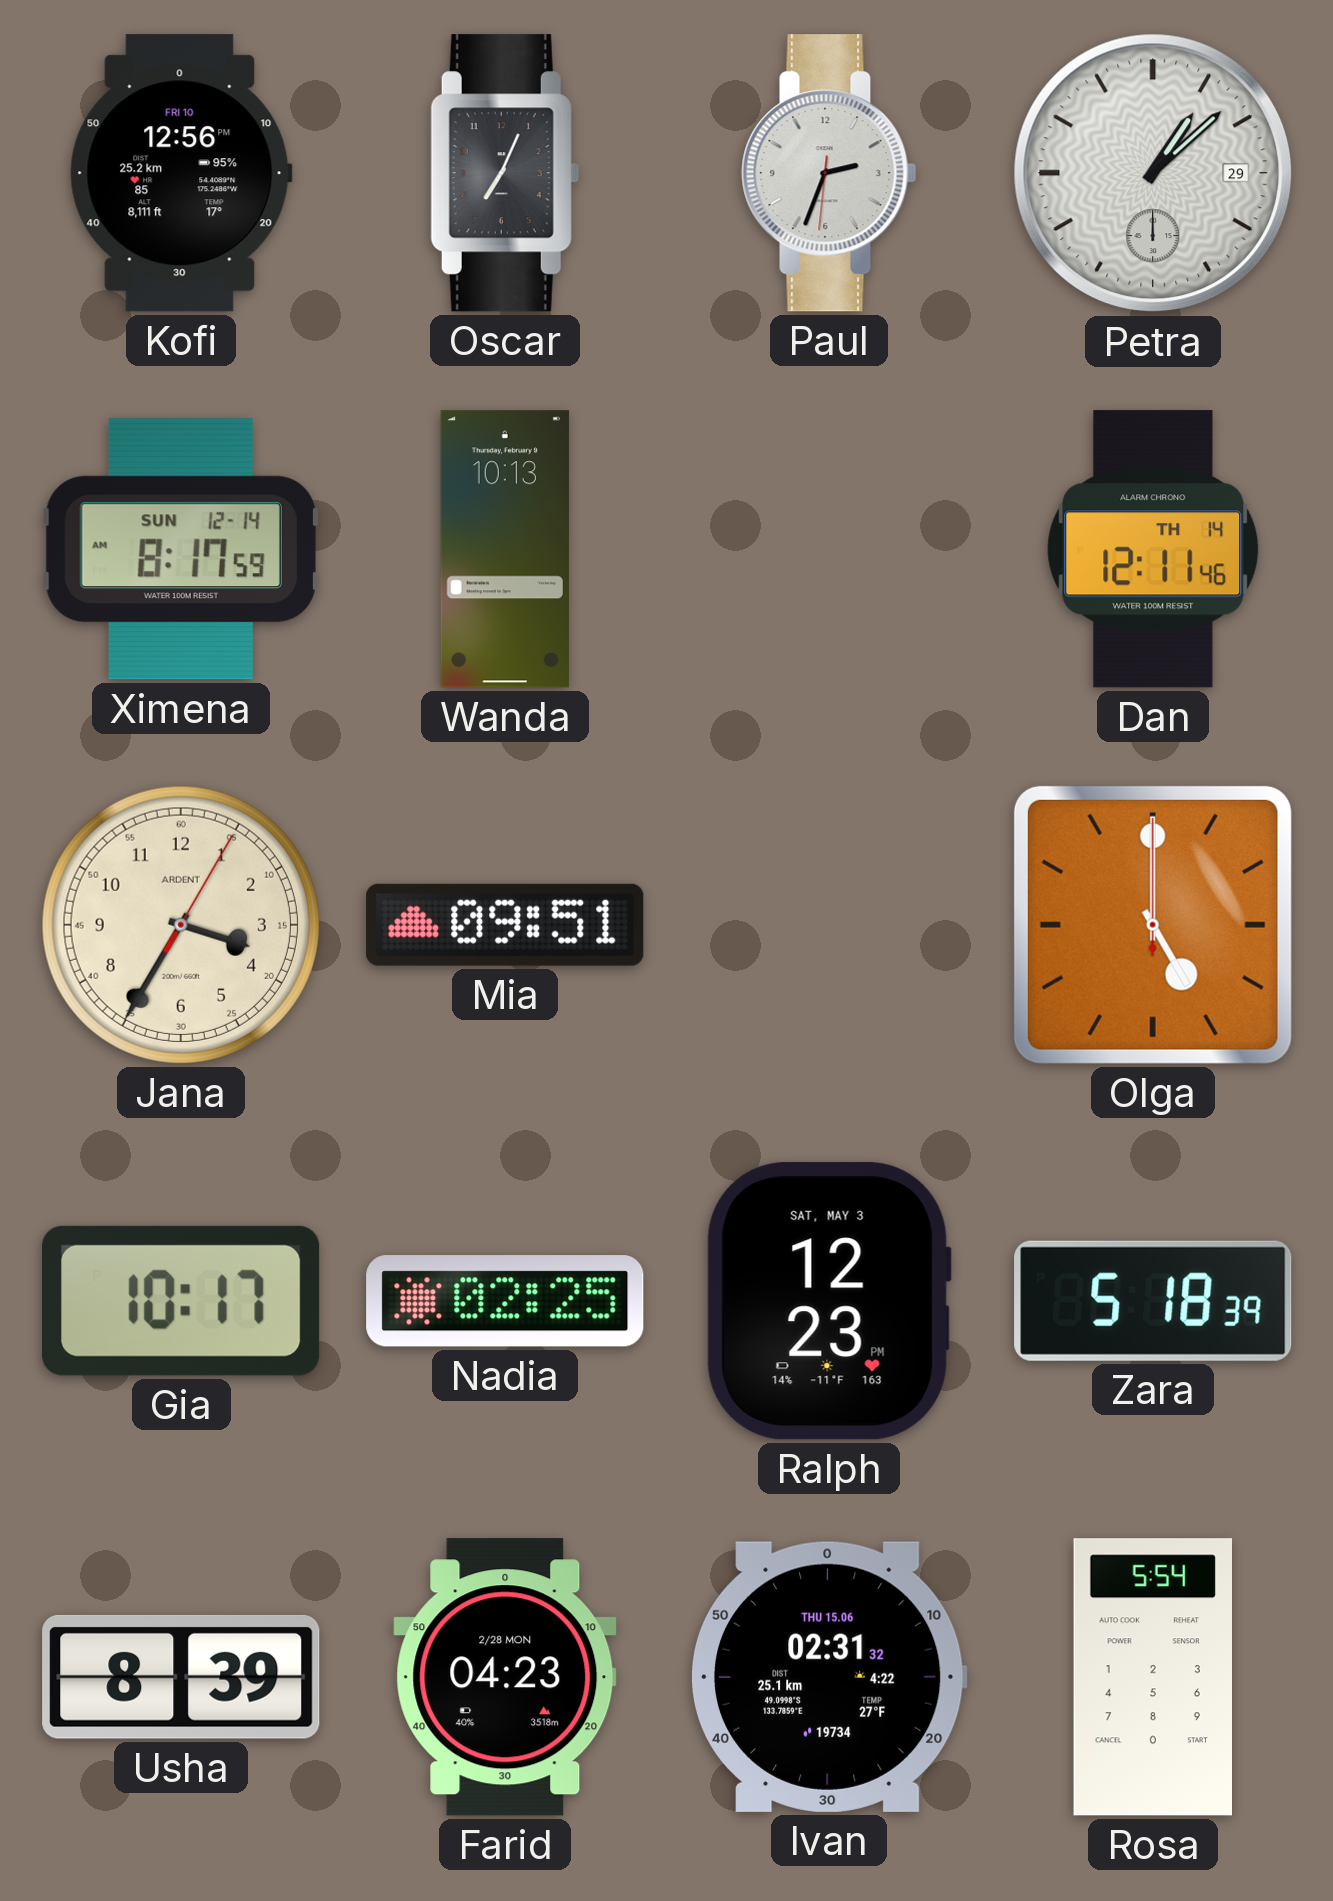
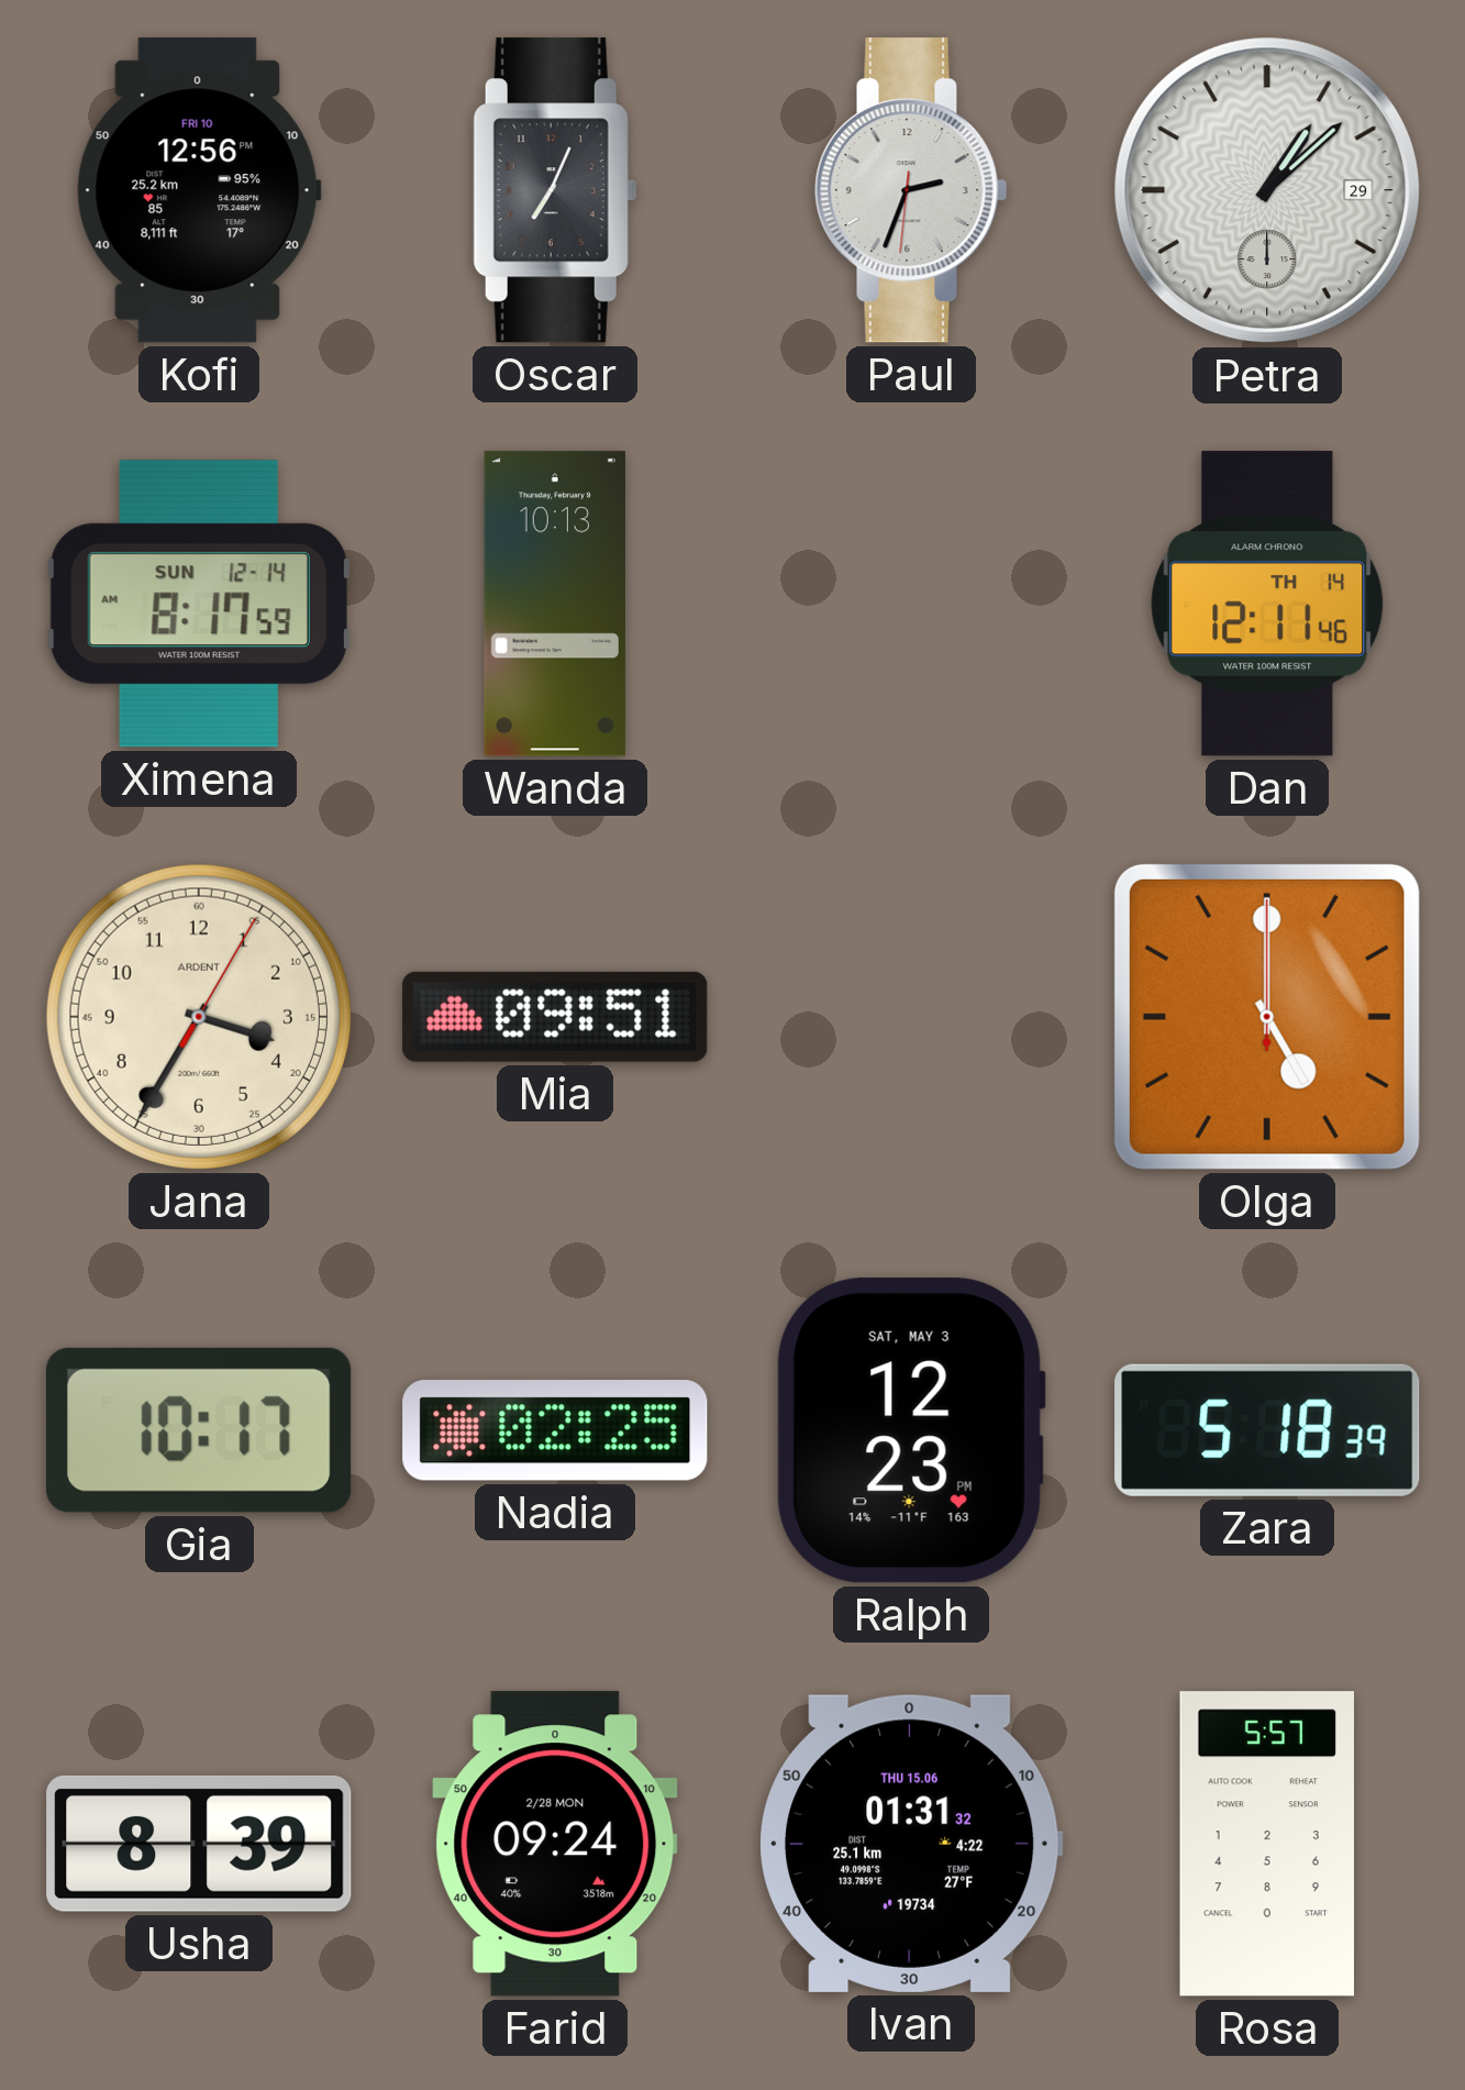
Farid: 04:23 -> 09:24
Ivan: 02:31 -> 01:31
Rosa: 5:54 -> 5:57
